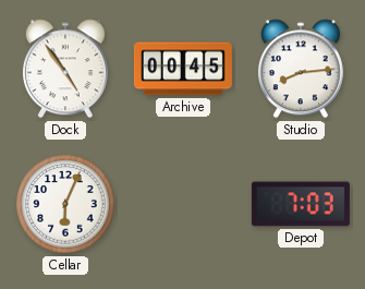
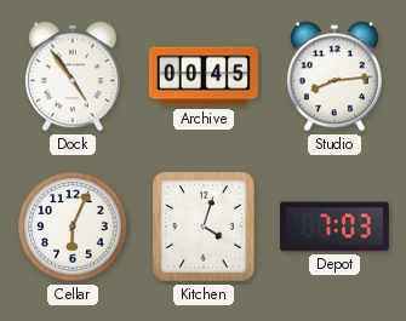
Kitchen: none -> 4:03
